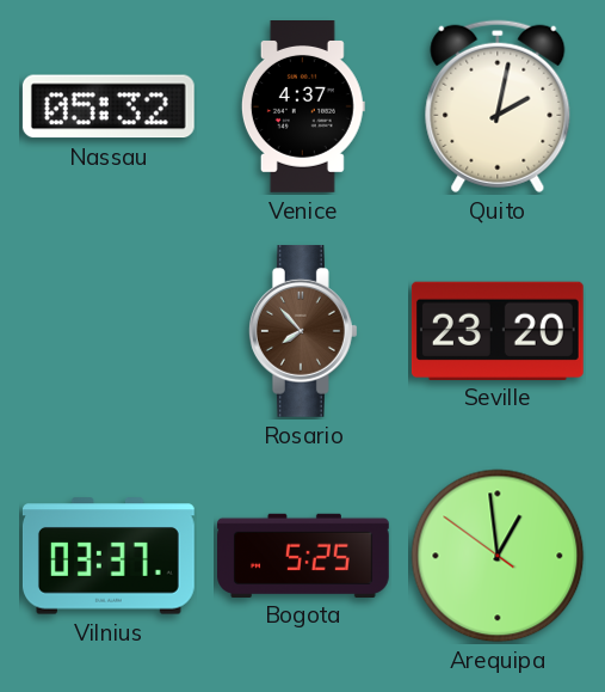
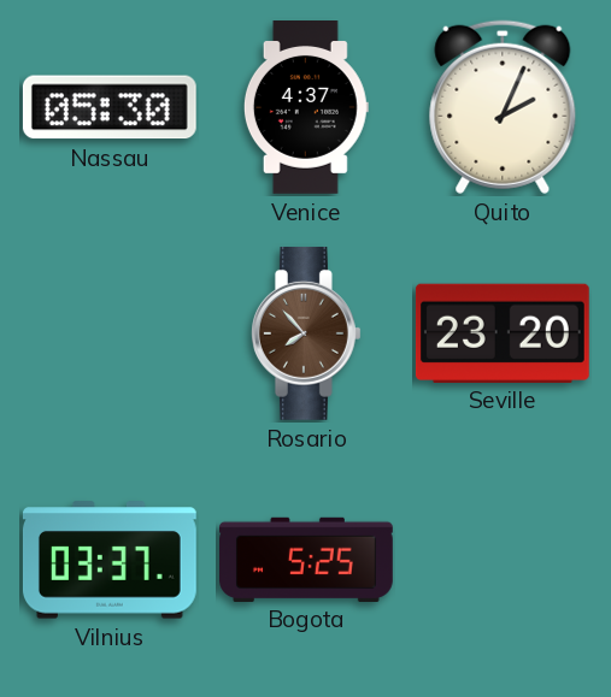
Nassau: 05:32 -> 05:30
Quito: 2:02 -> 2:04
Arequipa: 12:58 -> none
